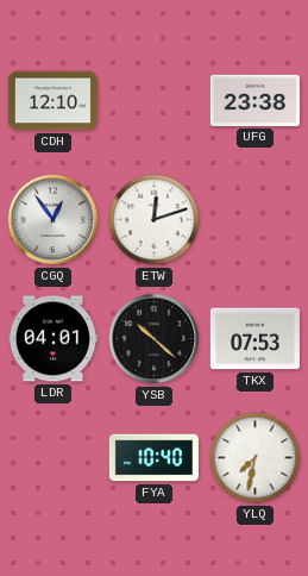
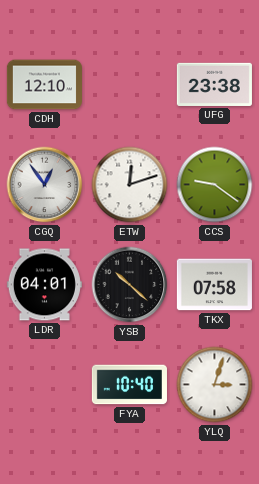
CCS: none -> 9:21
TKX: 07:53 -> 07:58
YLQ: 7:32 -> 3:03
